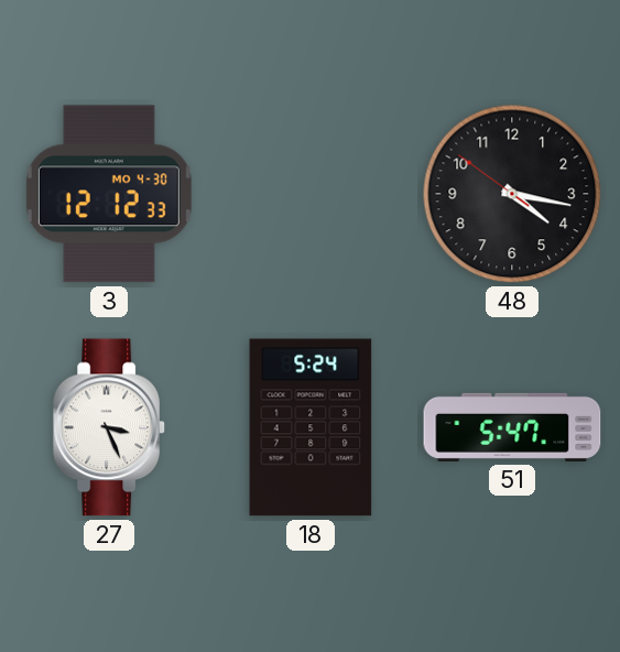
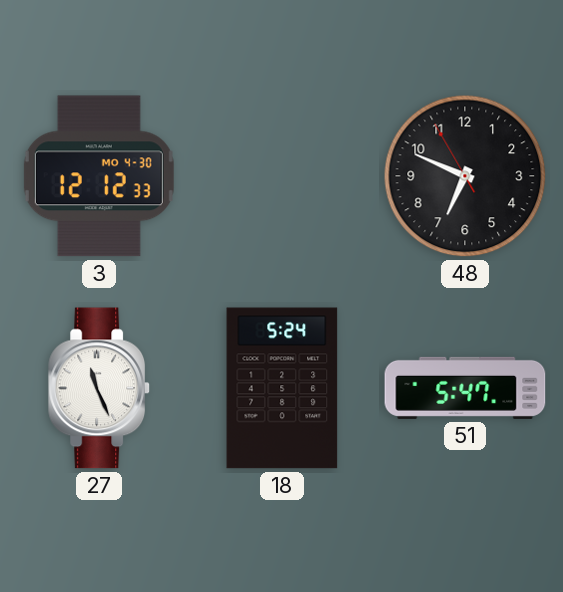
48: 4:16 -> 6:48
27: 3:26 -> 11:26
